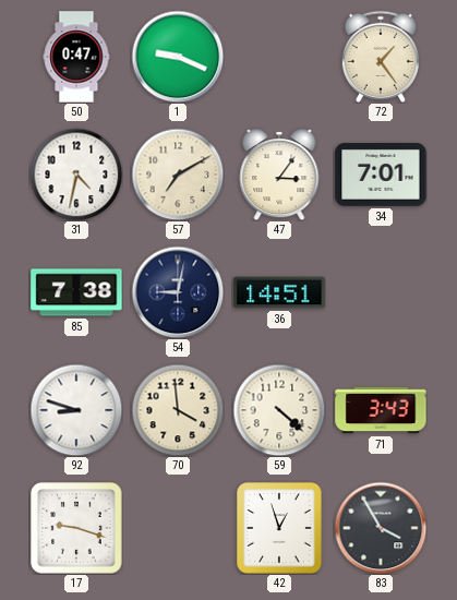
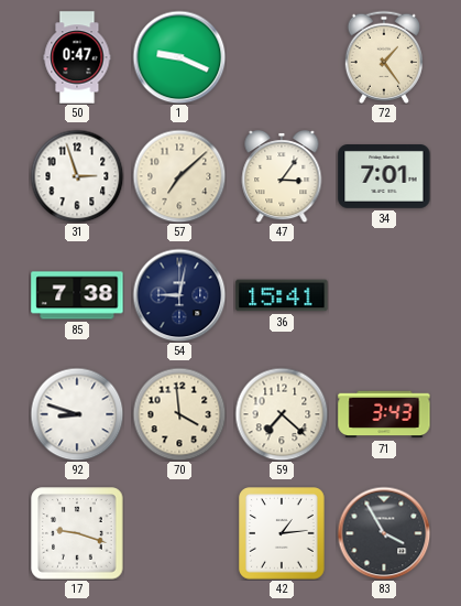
31: 4:32 -> 2:57
57: 7:10 -> 7:08
36: 14:51 -> 15:41
59: 4:22 -> 7:22
42: 12:57 -> 1:14
